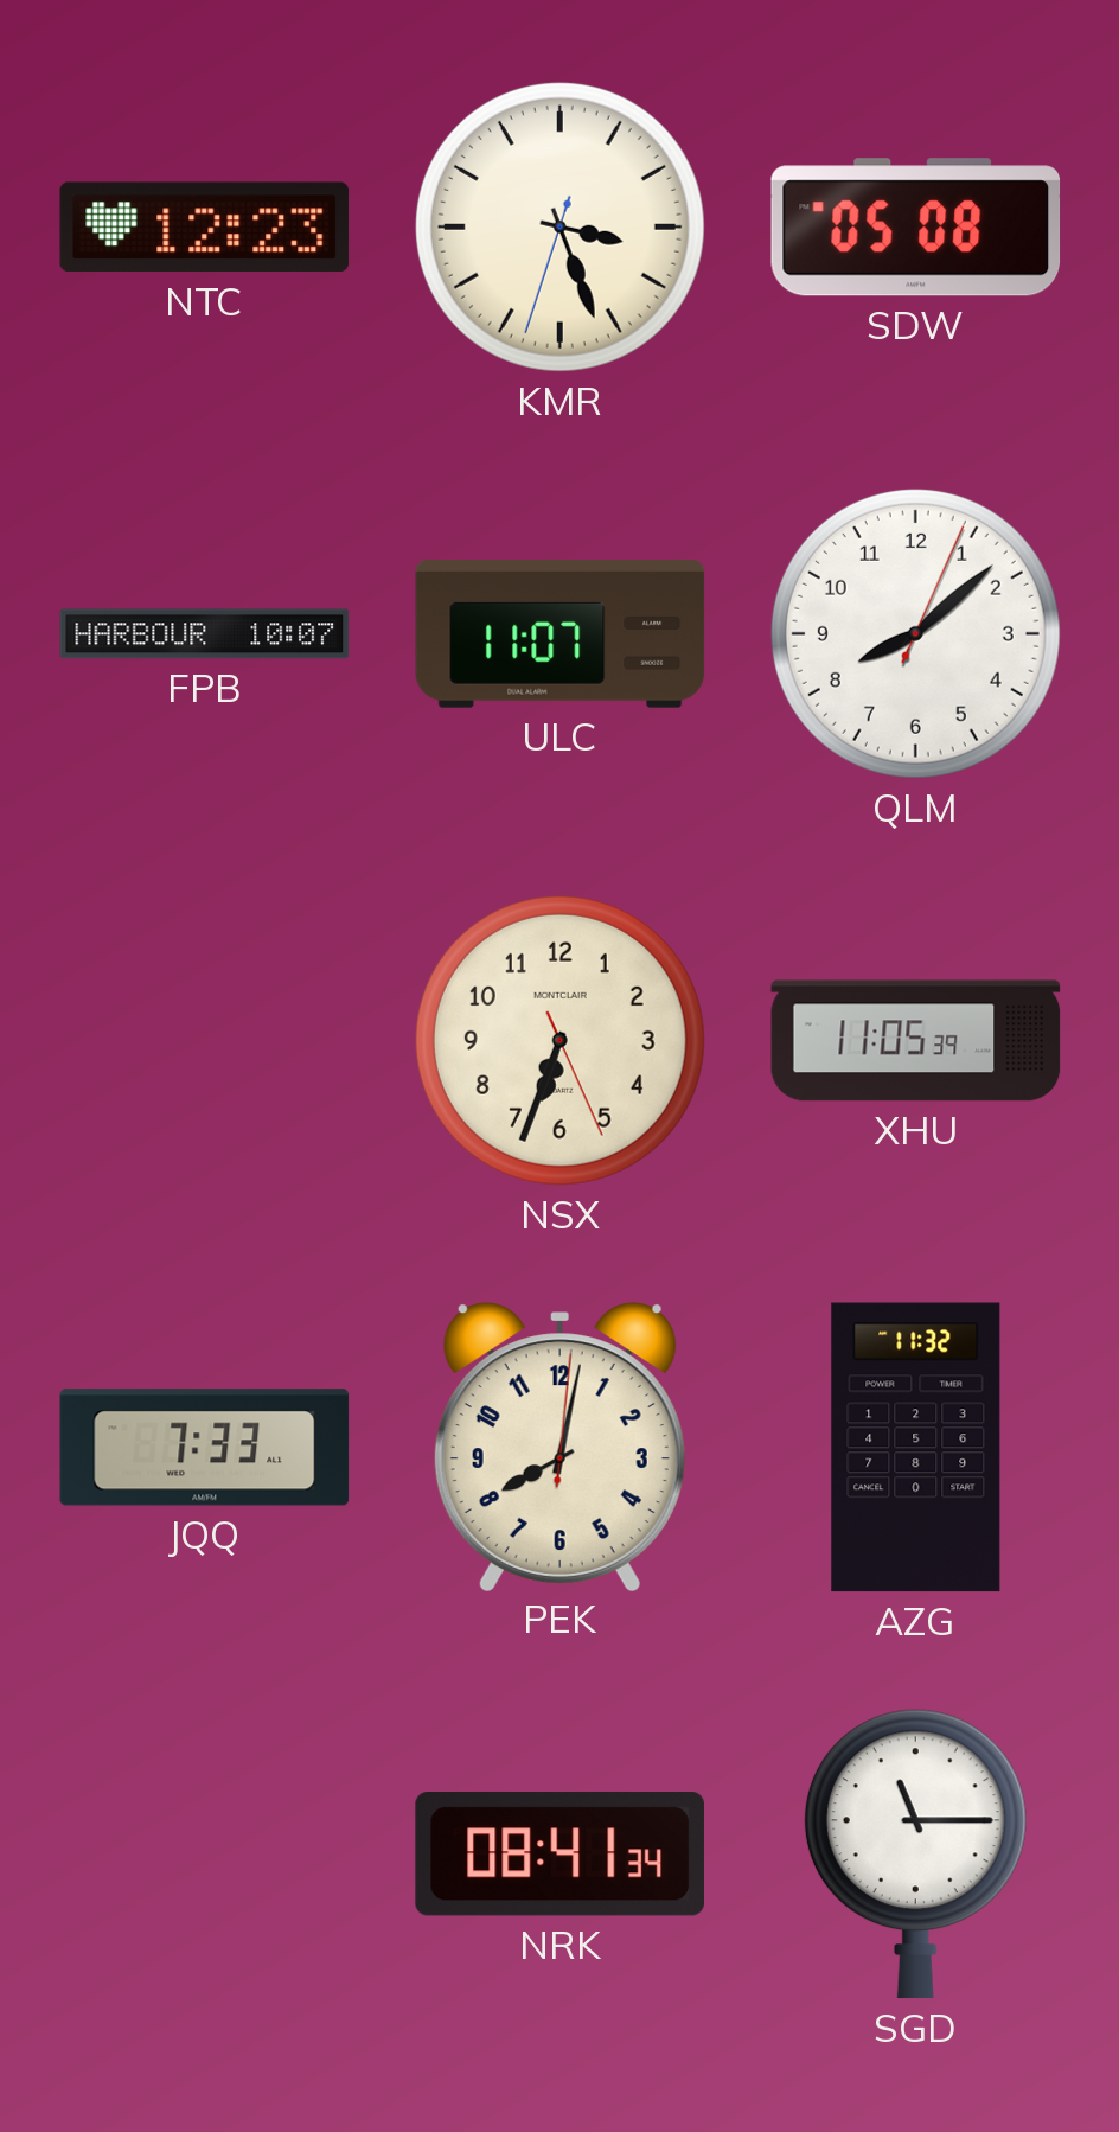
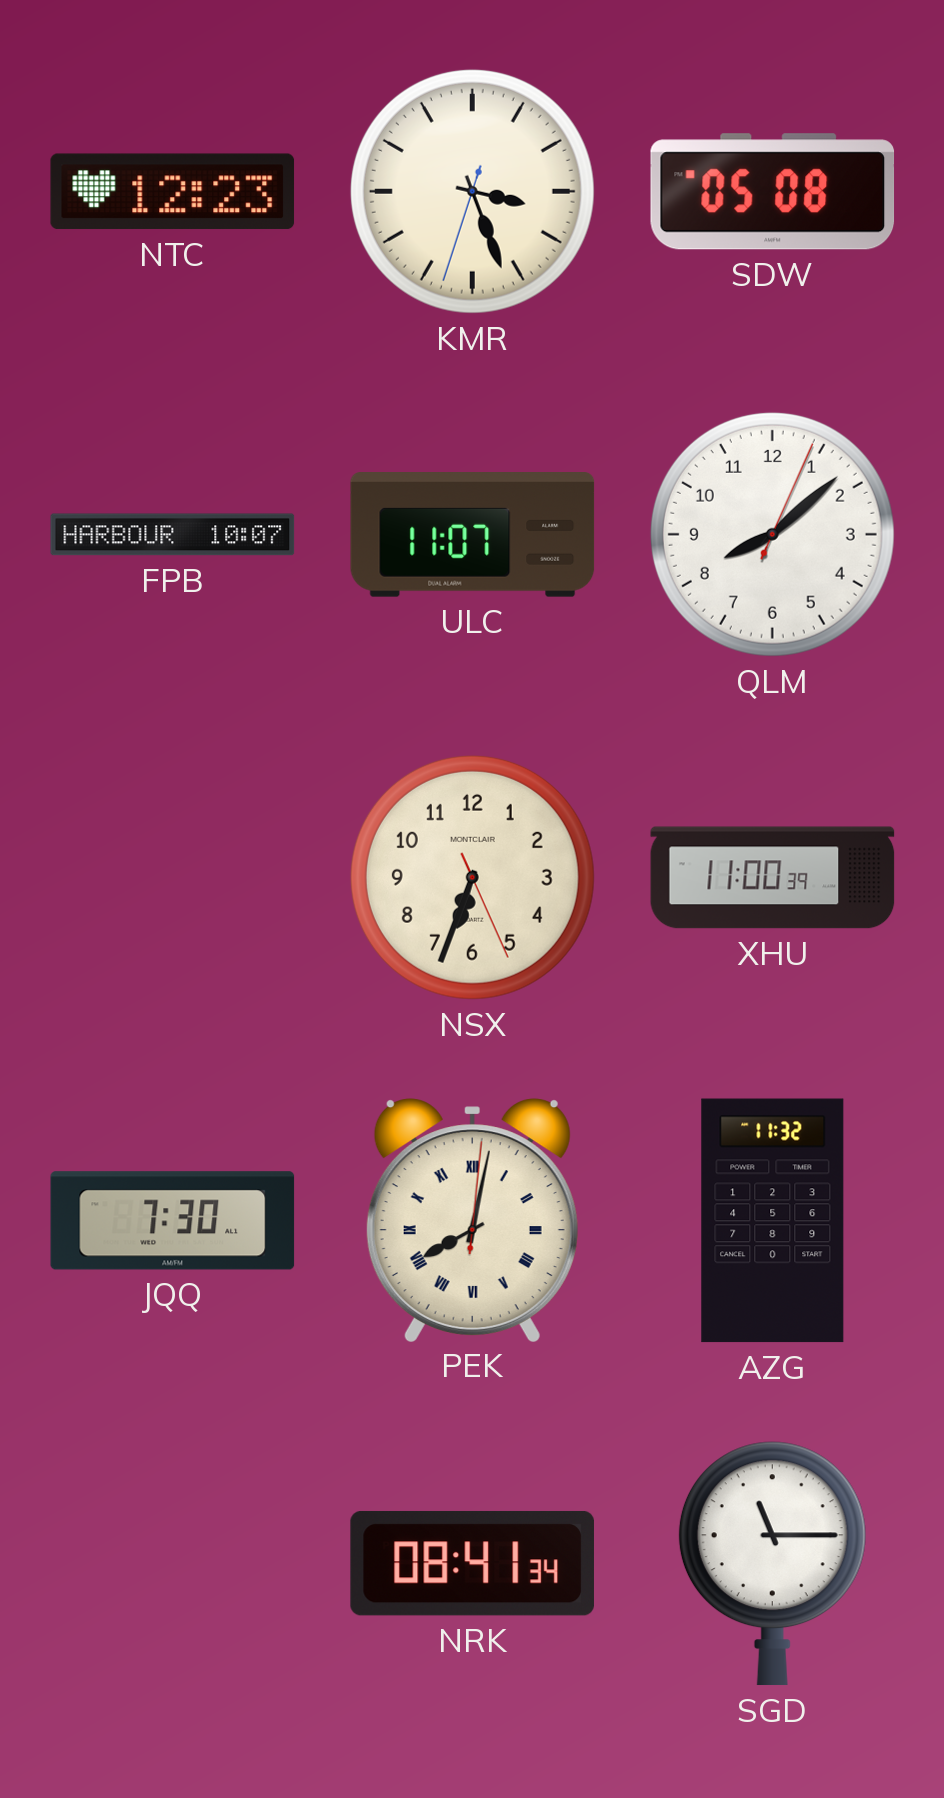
XHU: 11:05 -> 11:00
JQQ: 7:33 -> 7:30
PEK numerals: Arabic -> Roman
